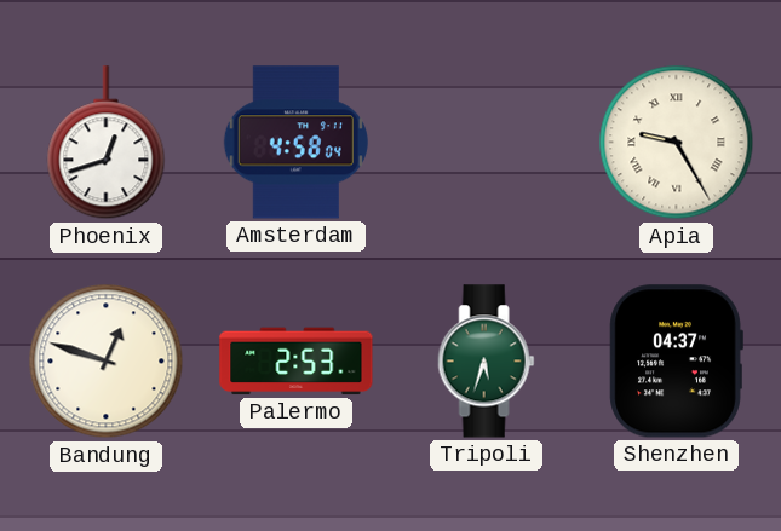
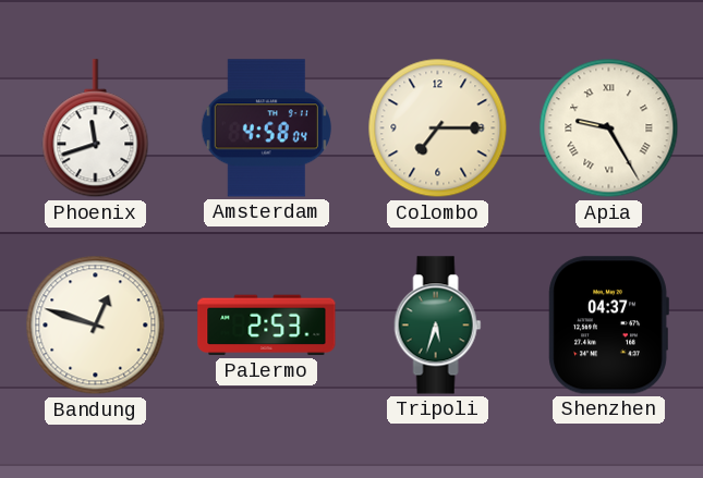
Phoenix: 12:42 -> 11:42
Colombo: none -> 7:15
